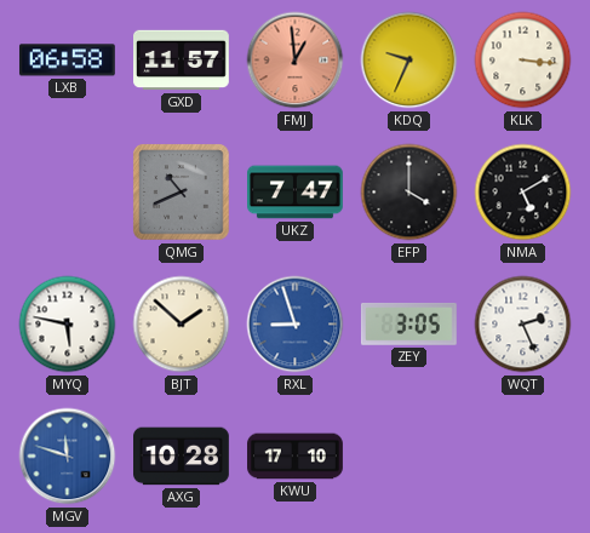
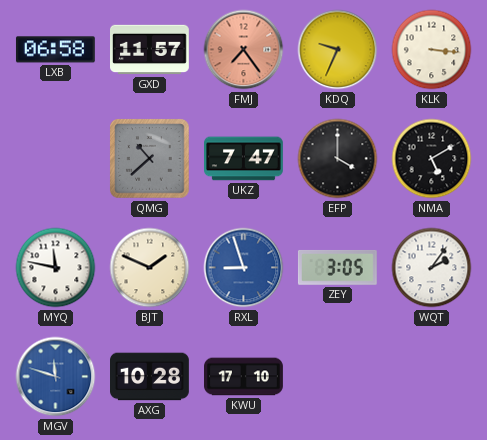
FMJ: 12:59 -> 7:24
QMG: 10:41 -> 10:38
MYQ: 5:47 -> 11:47
BJT: 1:52 -> 1:49
WQT: 2:26 -> 2:06
